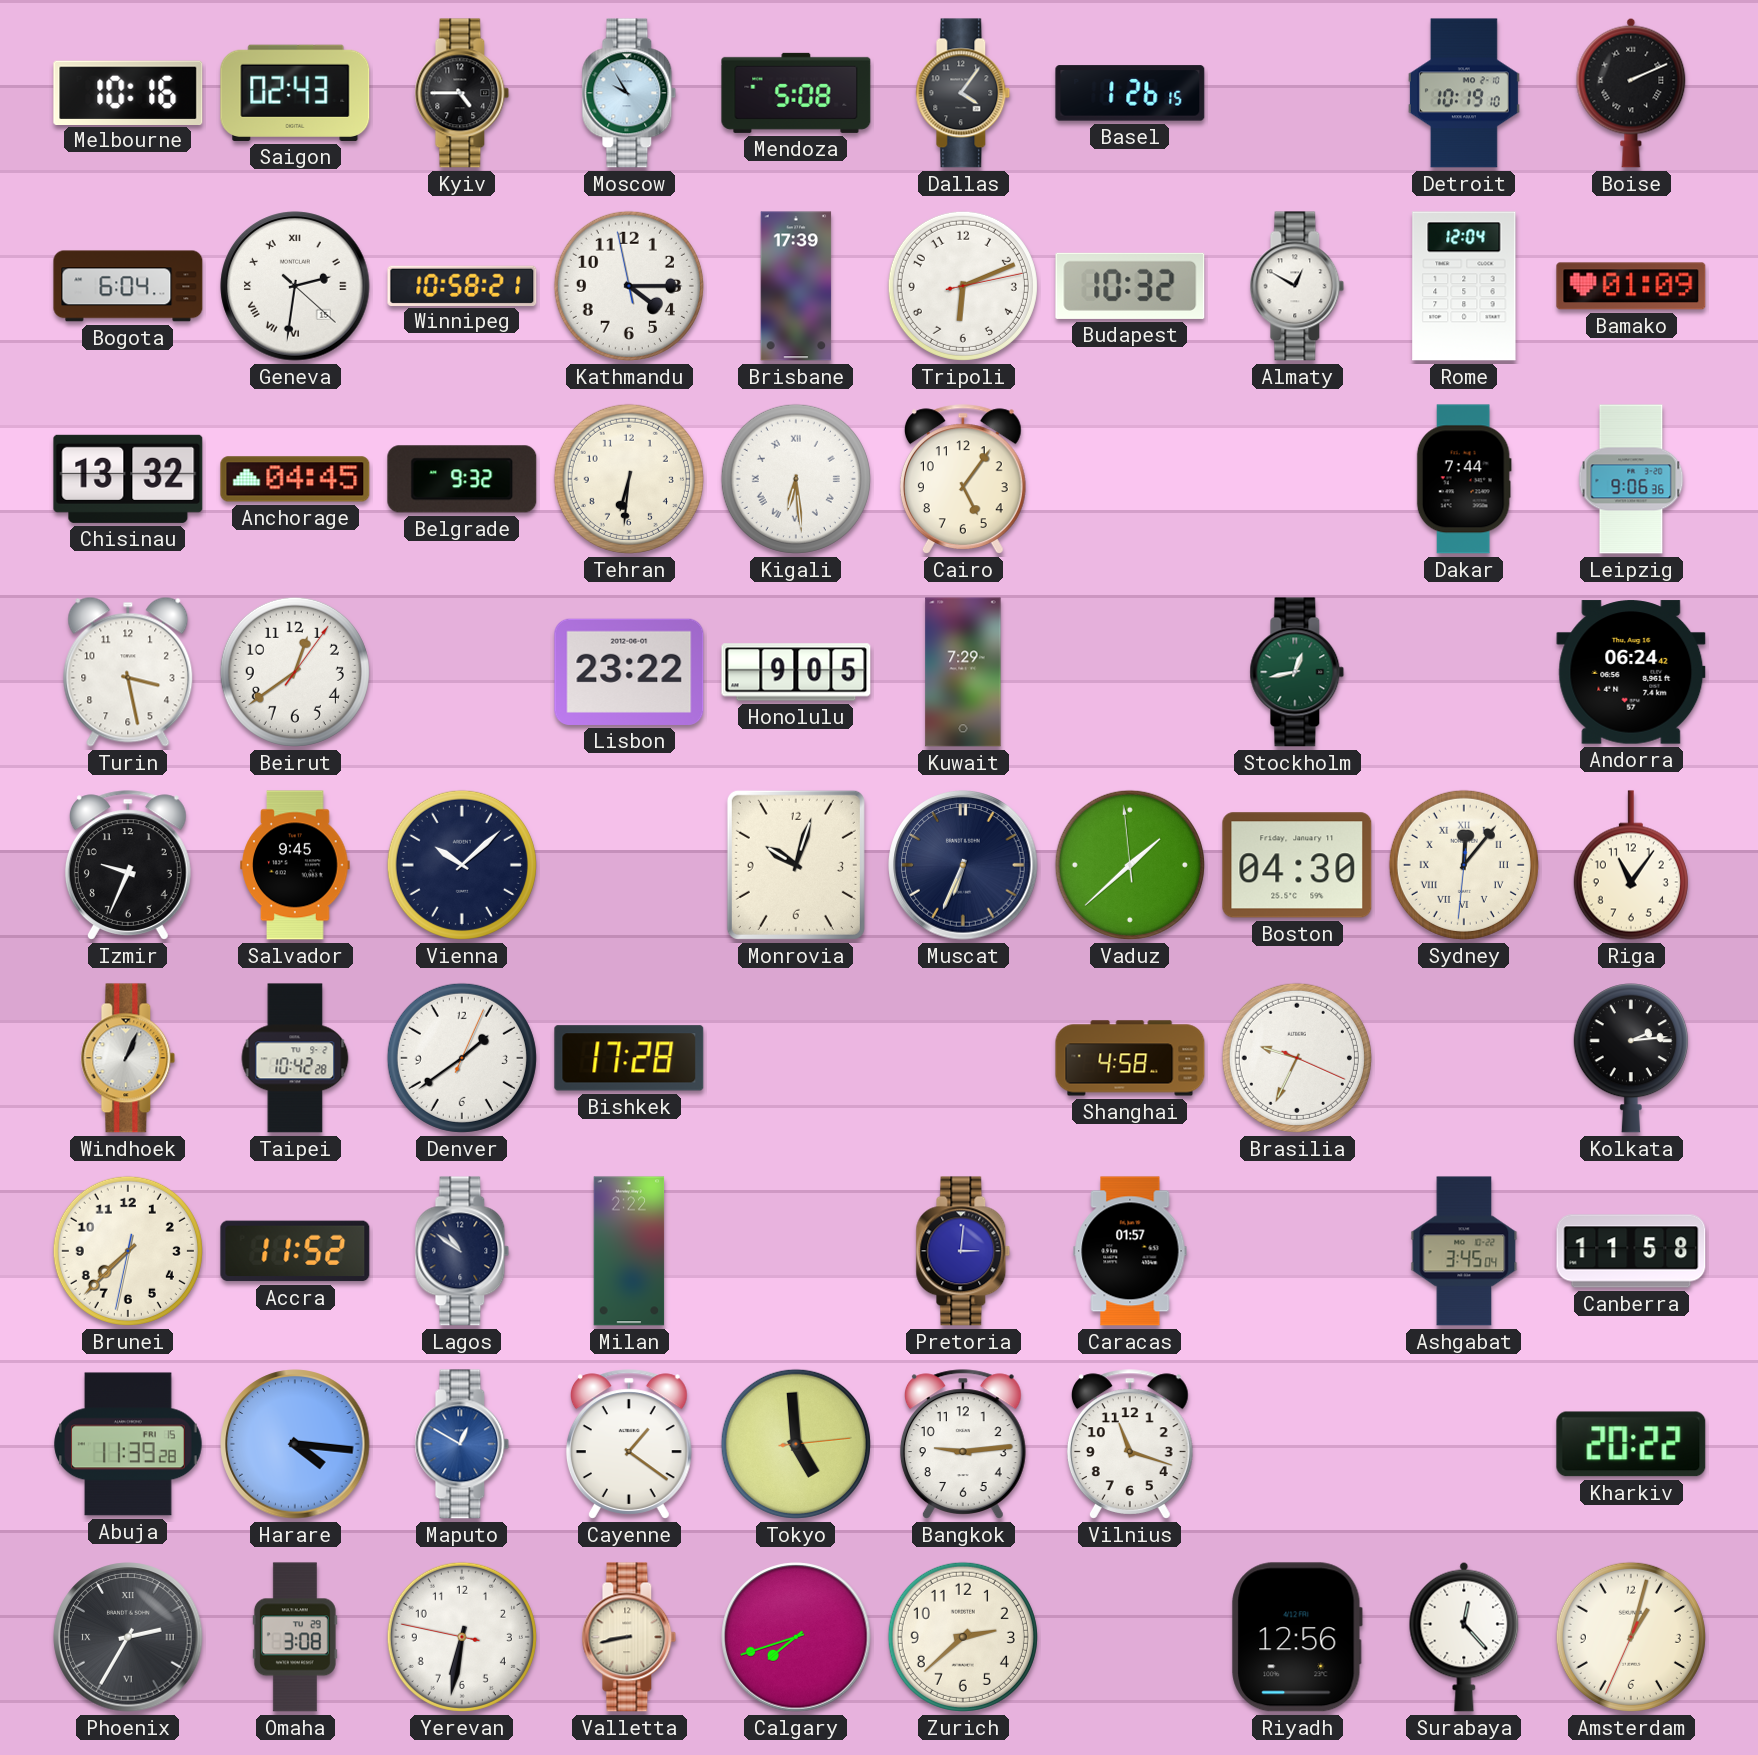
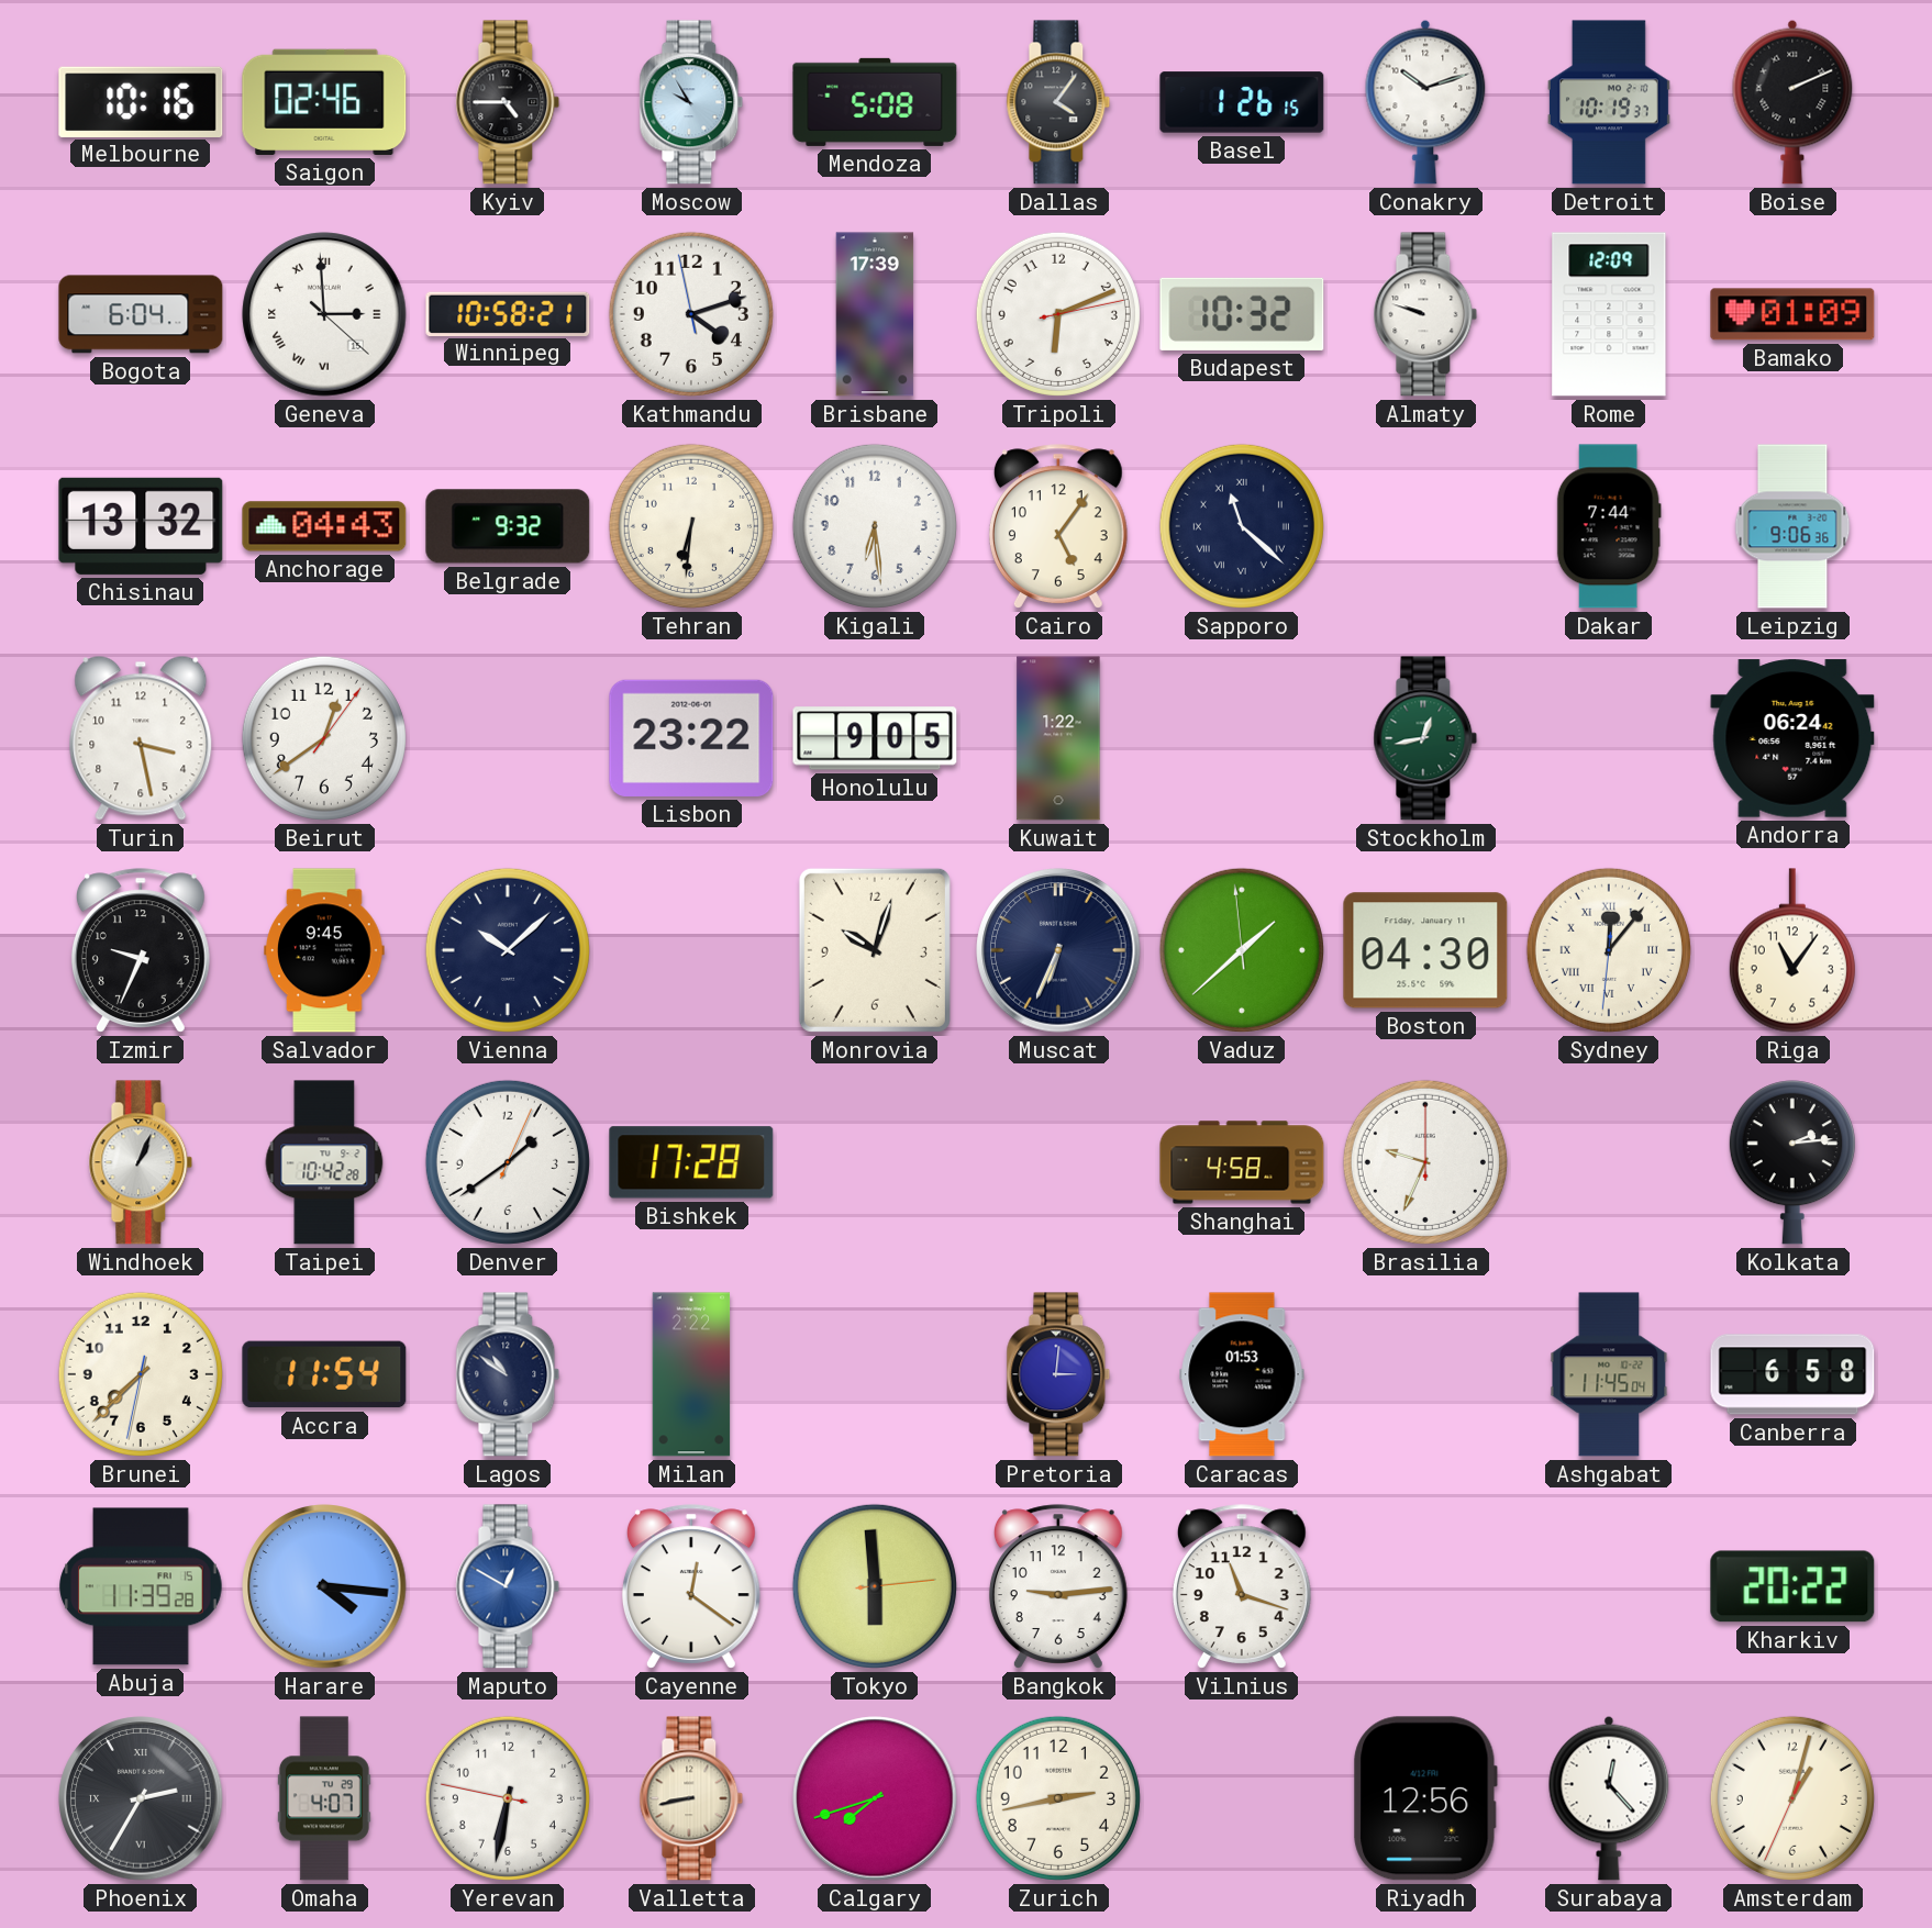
Saigon: 02:43 -> 02:46
Conakry: none -> 10:12
Detroit: 10:19:10 -> 10:19:37
Geneva: 2:31 -> 2:59
Kathmandu: 4:14 -> 4:11
Almaty: 12:50 -> 9:48
Rome: 12:04 -> 12:09
Anchorage: 04:45 -> 04:43
Kigali numerals: Roman -> Arabic
Sapporo: none -> 11:22
Kuwait: 7:29 -> 1:22
Brasilia: 9:34:19 -> 9:34:00
Accra: 11:52 -> 11:54
Caracas: 01:57 -> 01:53
Ashgabat: 3:45 -> 11:45
Canberra: 11:58 -> 6:58
Cayenne: 1:21 -> 12:21
Tokyo: 4:59 -> 5:59
Omaha: 3:08 -> 4:07
Zurich: 2:38 -> 2:43
